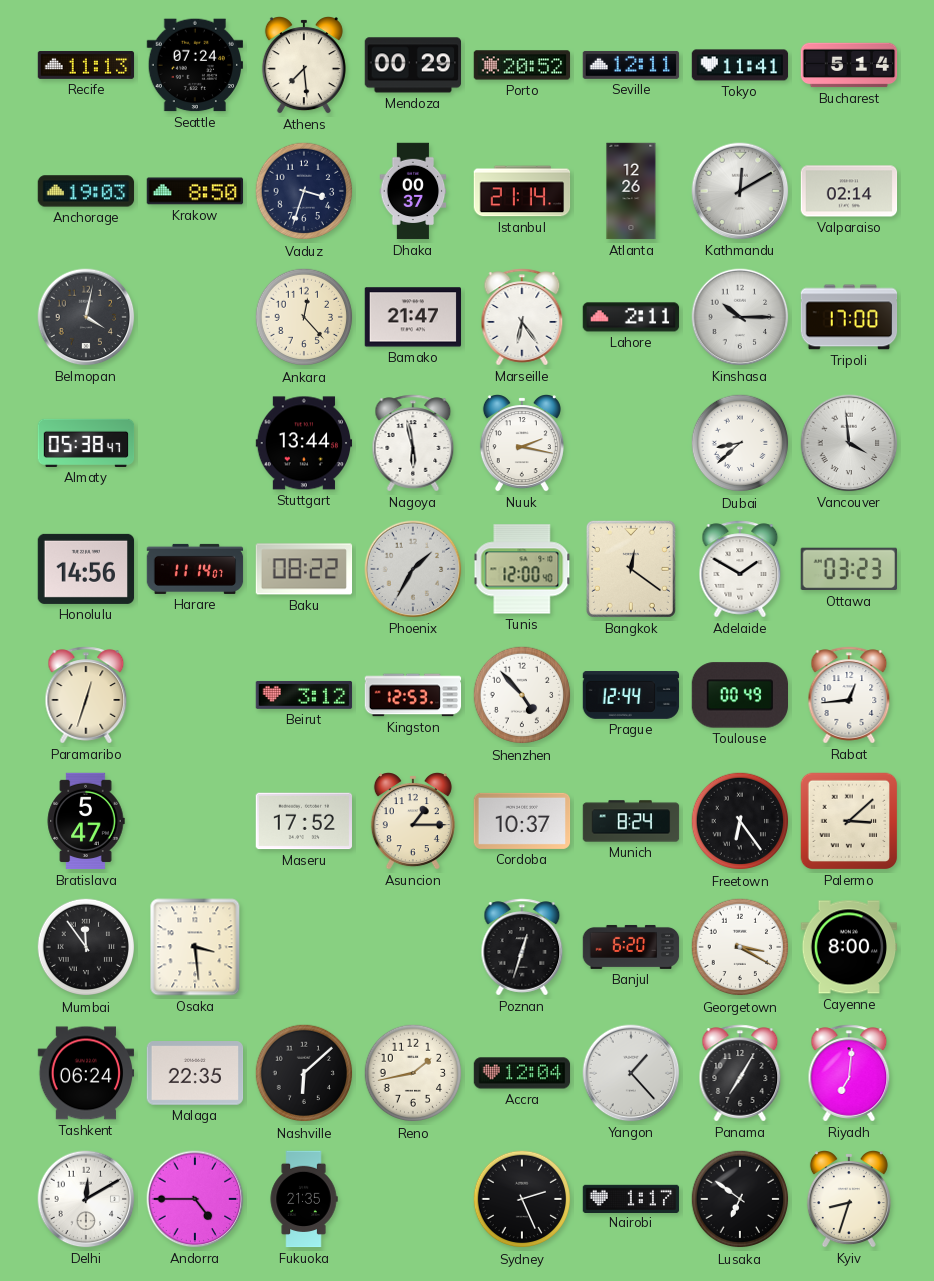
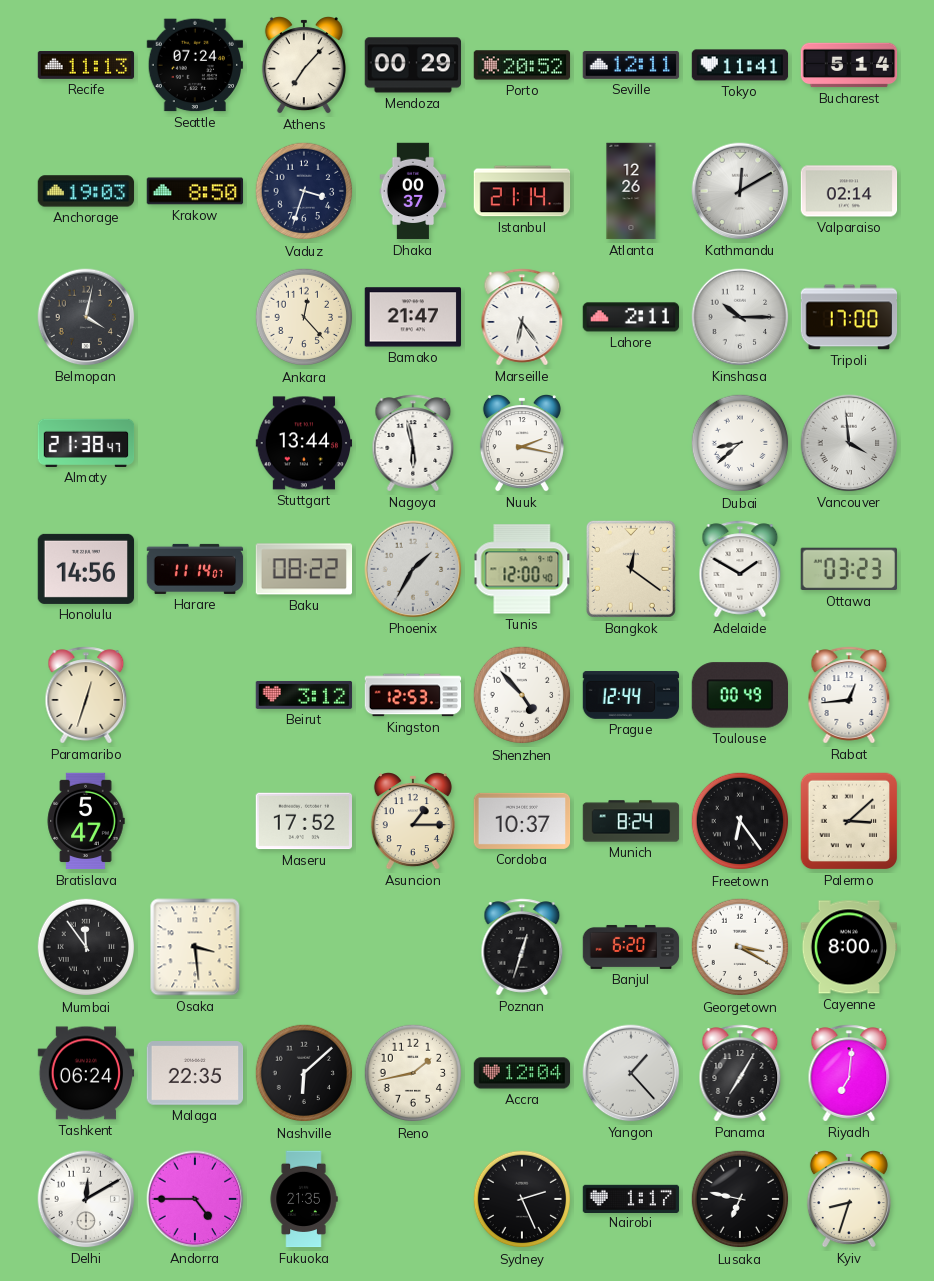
Athens: 7:29 -> 7:07
Almaty: 05:38 -> 21:38
Lusaka: 6:51 -> 6:47
